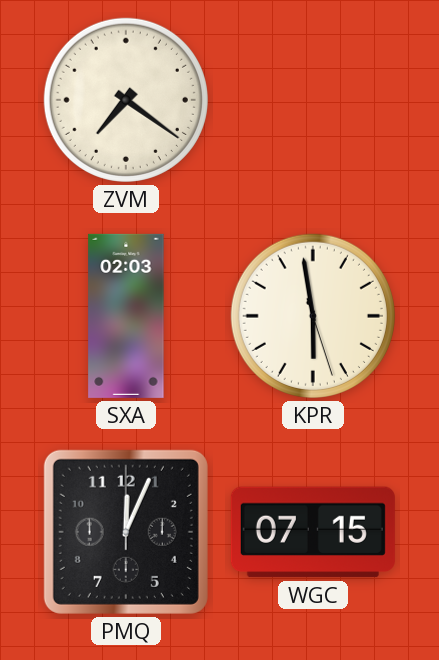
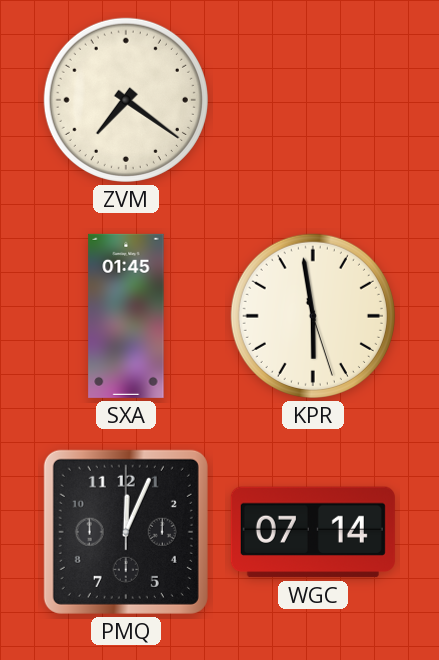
SXA: 02:03 -> 01:45
WGC: 07:15 -> 07:14
